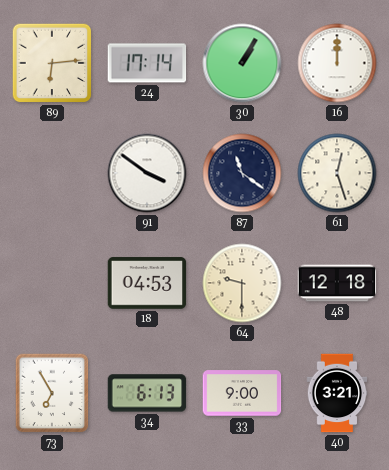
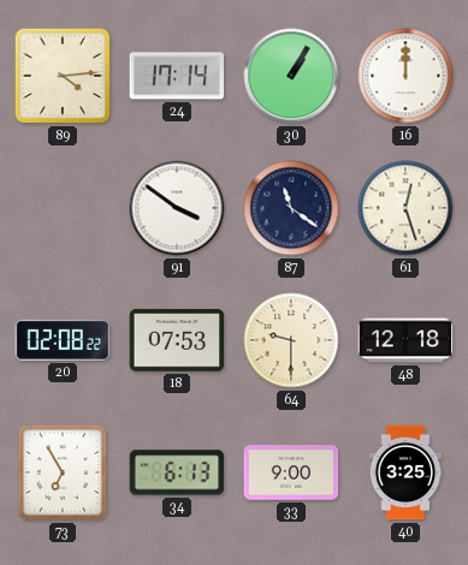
89: 6:14 -> 4:14
20: none -> 02:08
18: 04:53 -> 07:53
40: 3:21 -> 3:25
